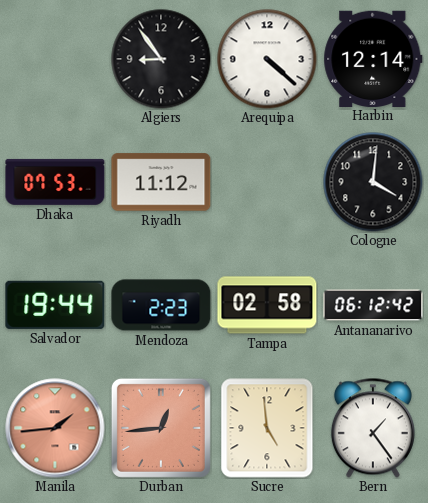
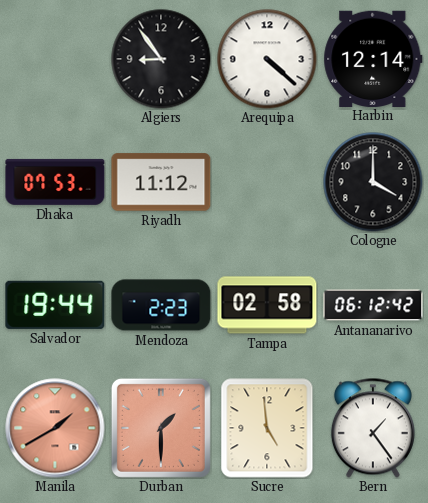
Cologne: 4:01 -> 4:00
Manila: 1:44 -> 1:40
Durban: 12:44 -> 1:30
